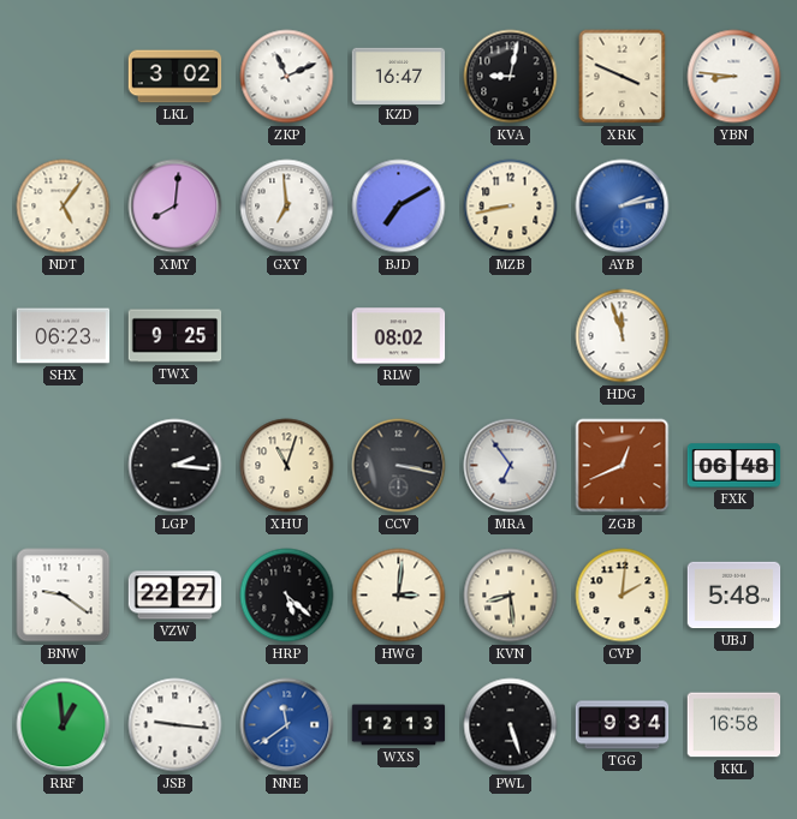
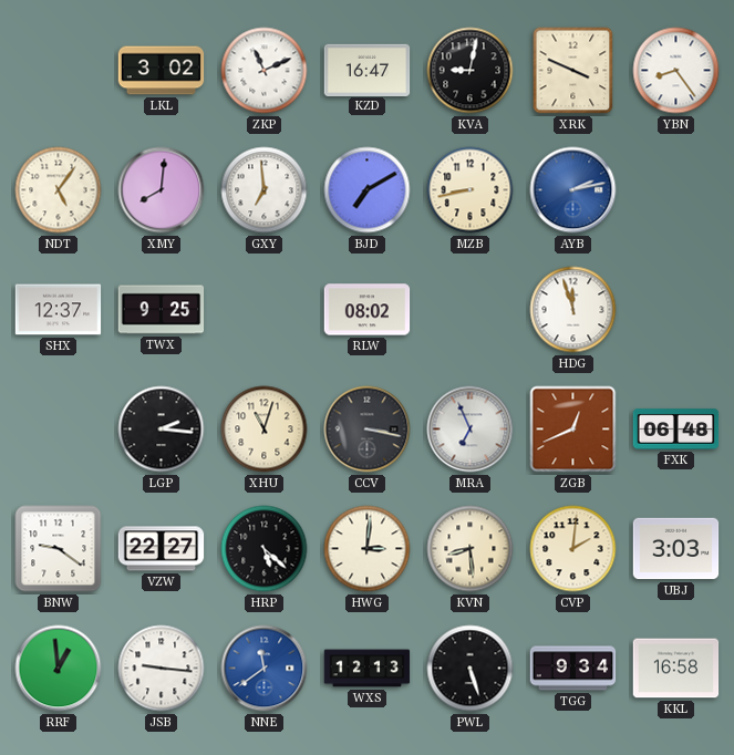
YBN: 8:46 -> 8:24
SHX: 06:23 -> 12:37
MRA: 6:54 -> 6:56
UBJ: 5:48 -> 3:03
